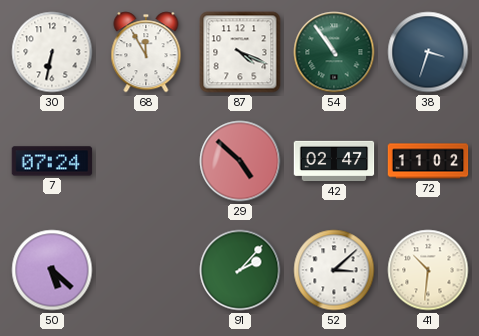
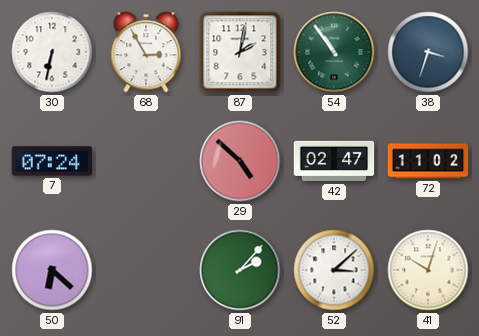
68: 11:55 -> 2:55
87: 4:19 -> 2:02
50: 5:22 -> 6:22
41: 10:31 -> 10:03
